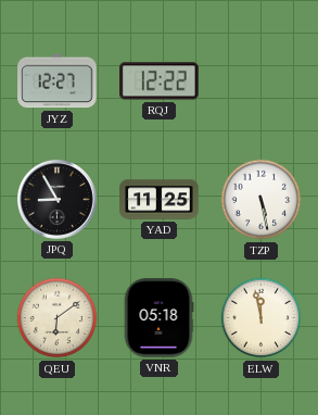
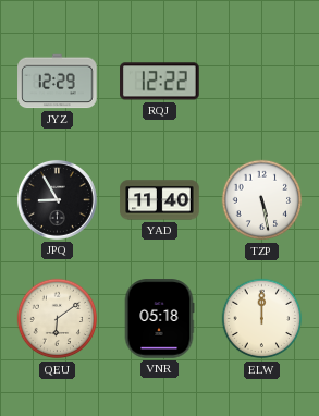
JYZ: 12:27 -> 12:29
YAD: 11:25 -> 11:40
ELW: 11:58 -> 12:00
